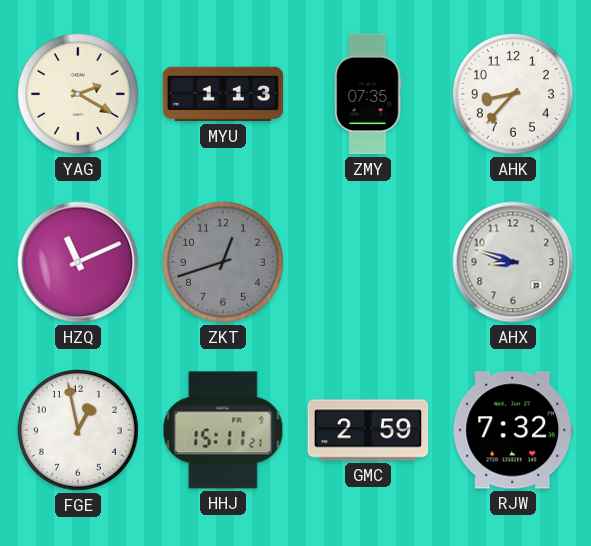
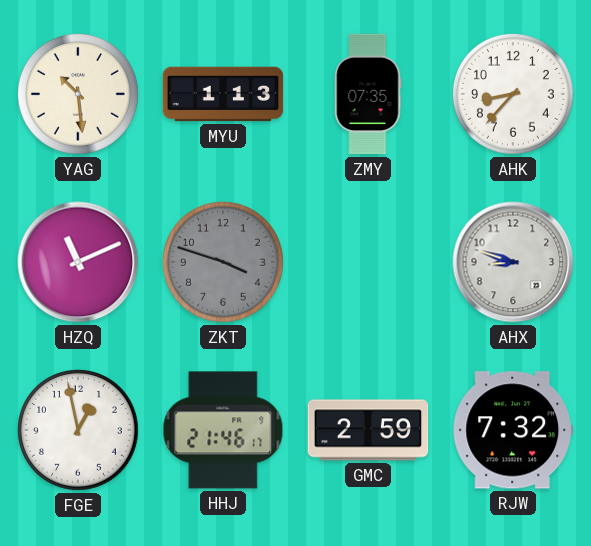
YAG: 2:20 -> 10:29
ZKT: 12:42 -> 3:48
HHJ: 15:11 -> 21:46
